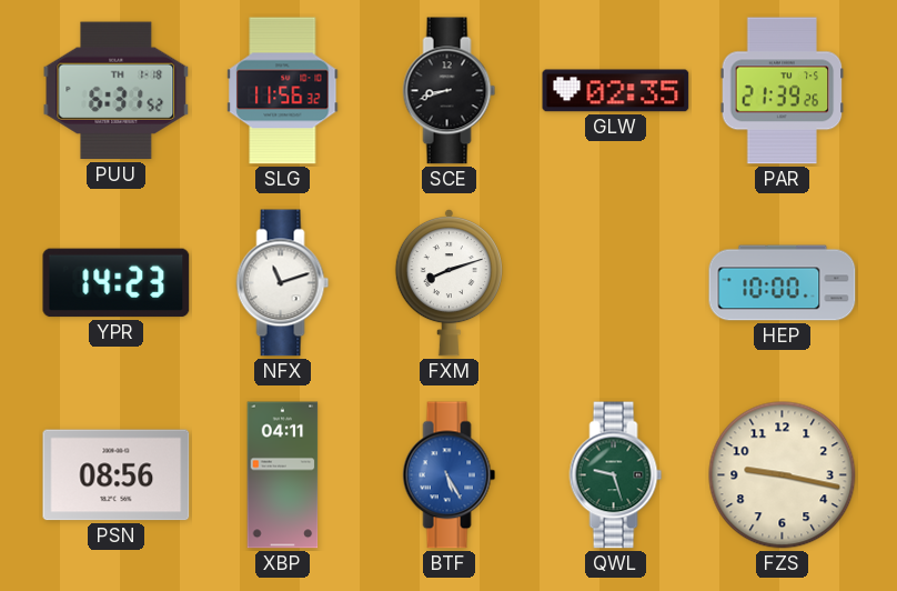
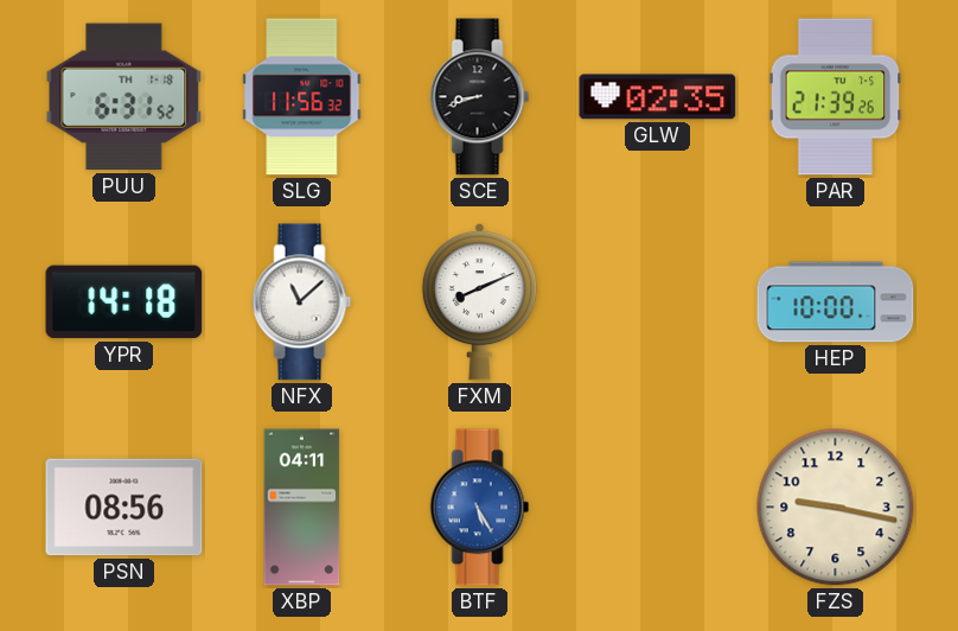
YPR: 14:23 -> 14:18
NFX: 11:12 -> 11:08
FXM: 8:12 -> 8:11
QWL: 9:27 -> none
